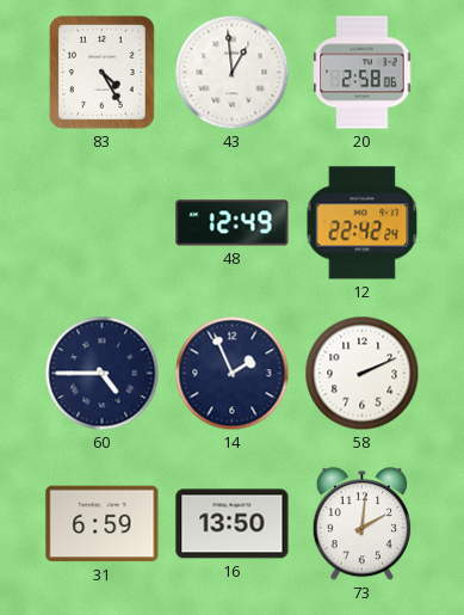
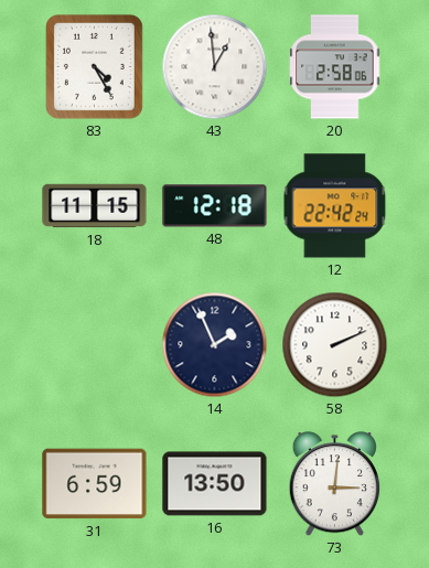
18: none -> 11:15
48: 12:49 -> 12:18
60: 4:45 -> none
73: 2:01 -> 3:01
